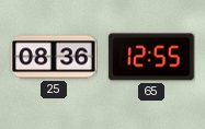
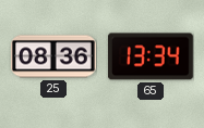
65: 12:55 -> 13:34
